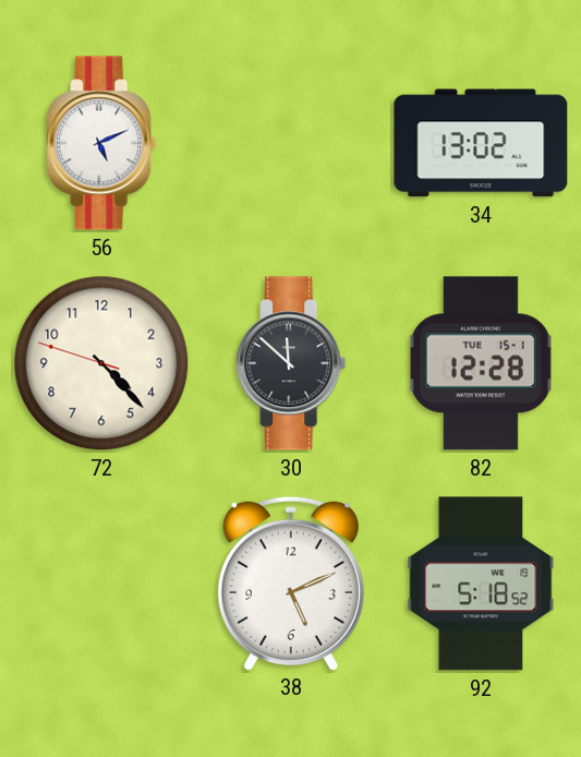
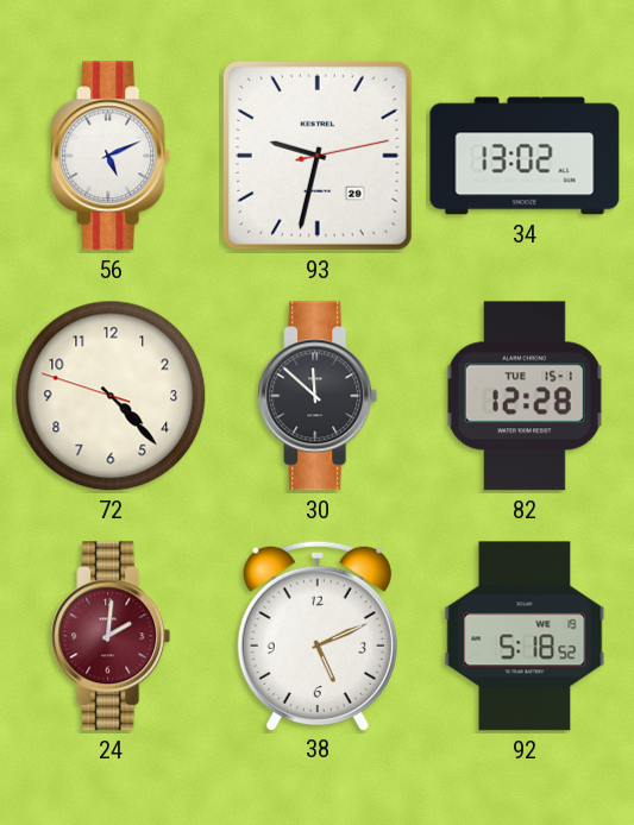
93: none -> 9:32
24: none -> 2:01
